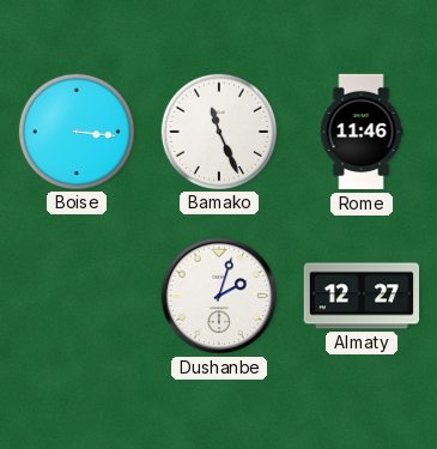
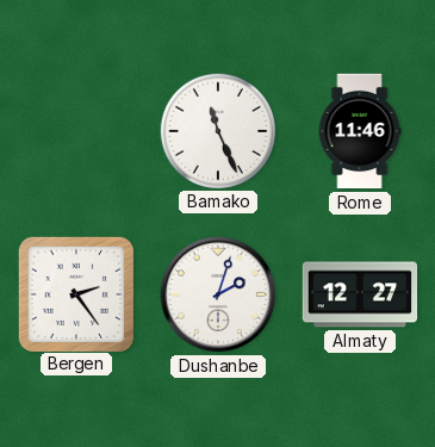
Boise: 3:16 -> none
Bergen: none -> 2:24
